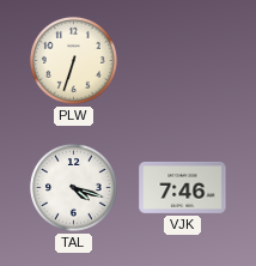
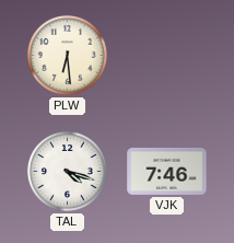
PLW: 6:33 -> 6:29
